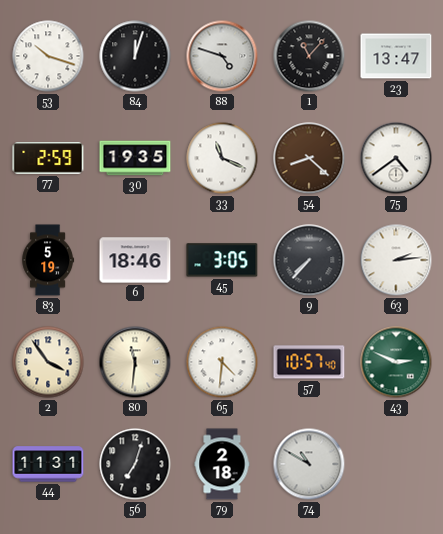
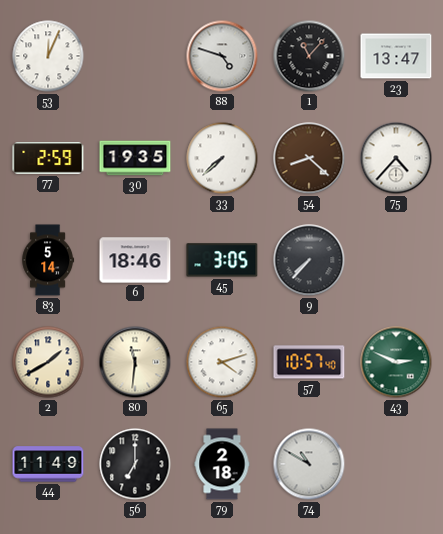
53: 10:18 -> 12:04
84: 12:03 -> none
33: 11:19 -> 7:38
75: 4:39 -> 4:37
83: 5:19 -> 5:14
63: 2:14 -> none
2: 3:54 -> 1:40
65: 4:31 -> 4:12
44: 11:31 -> 11:49
56: 7:03 -> 7:00
